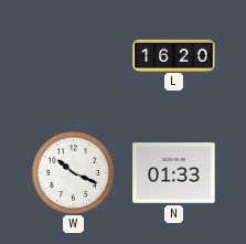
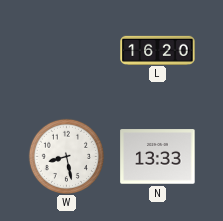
W: 10:19 -> 8:28
N: 01:33 -> 13:33
